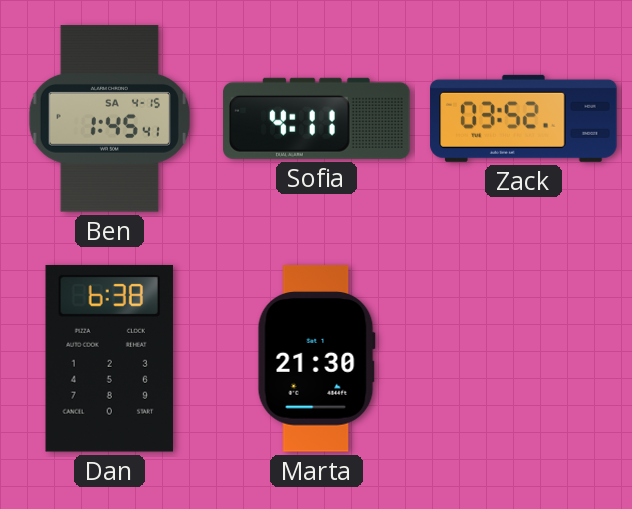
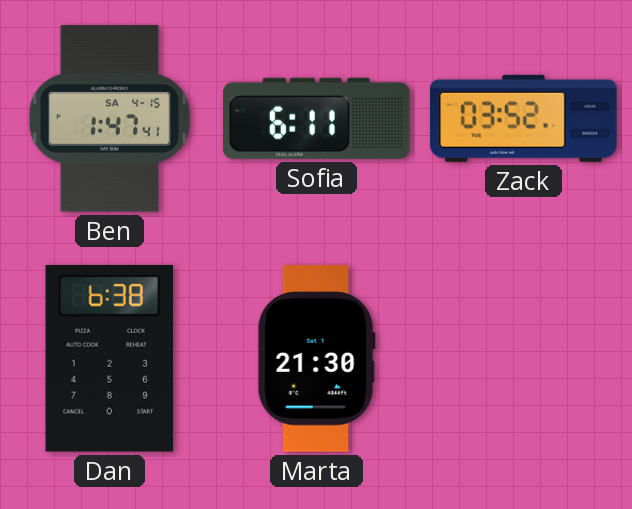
Ben: 1:45 -> 1:47
Sofia: 4:11 -> 6:11
